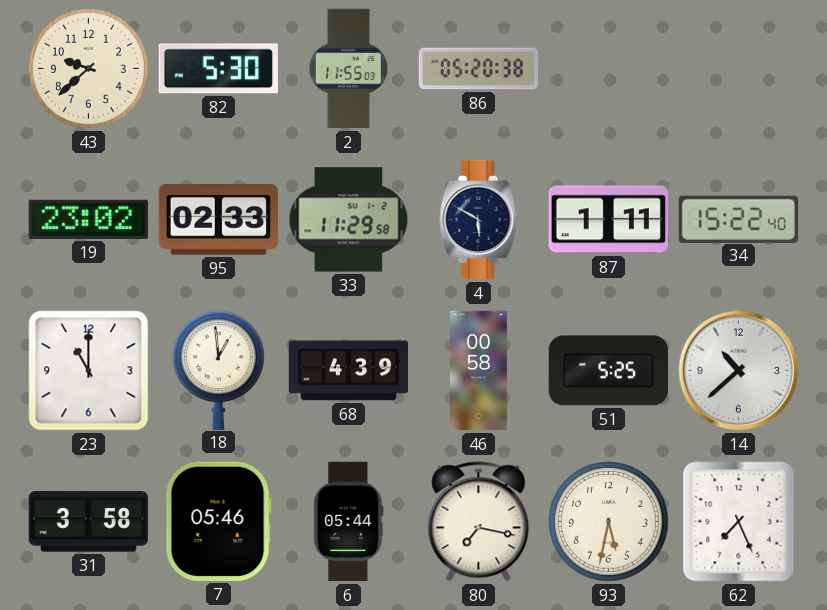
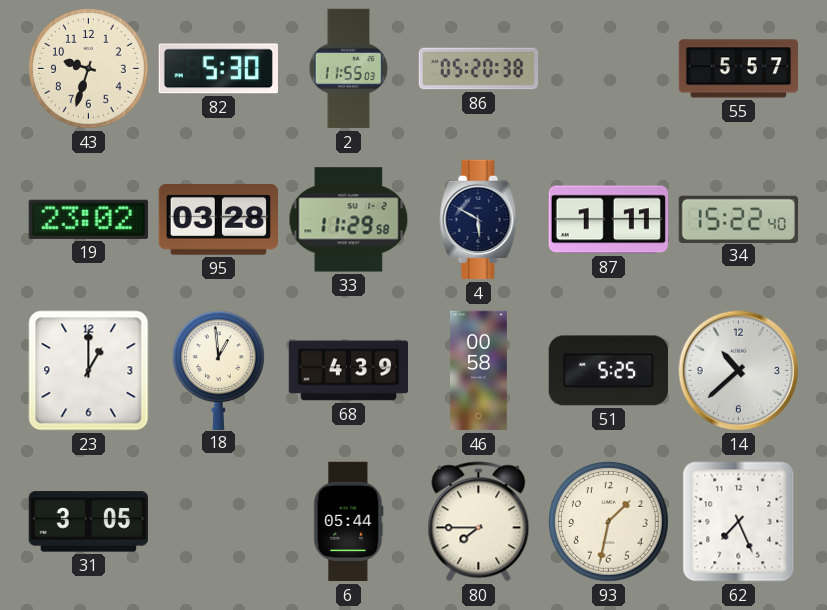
43: 9:38 -> 9:33
55: none -> 5:57
95: 02:33 -> 03:28
23: 11:00 -> 1:00
31: 3:58 -> 3:05
7: 05:46 -> none
80: 7:17 -> 7:45
93: 5:32 -> 1:32
